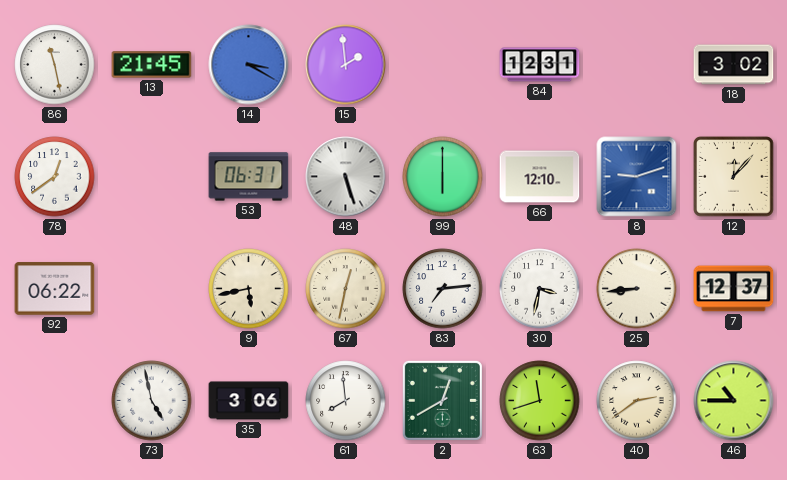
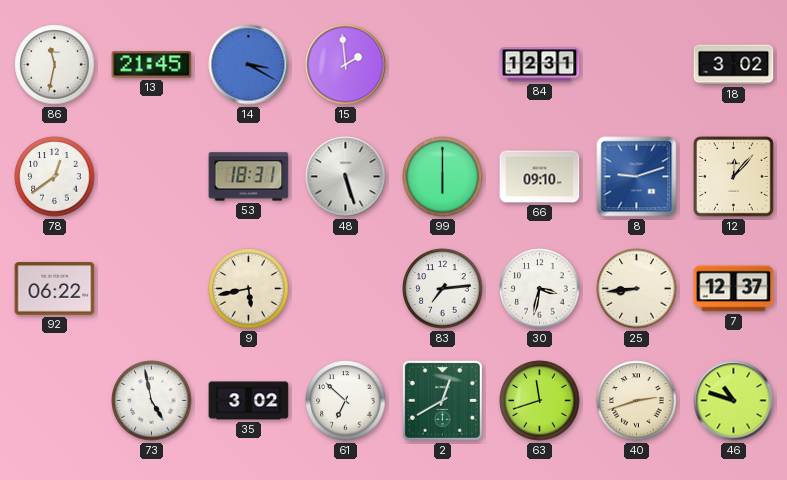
86: 11:28 -> 11:32
53: 06:31 -> 18:31
66: 12:10 -> 09:10
67: 12:32 -> none
35: 3:06 -> 3:02
61: 7:59 -> 6:52
40: 2:39 -> 2:42
46: 10:45 -> 10:48
